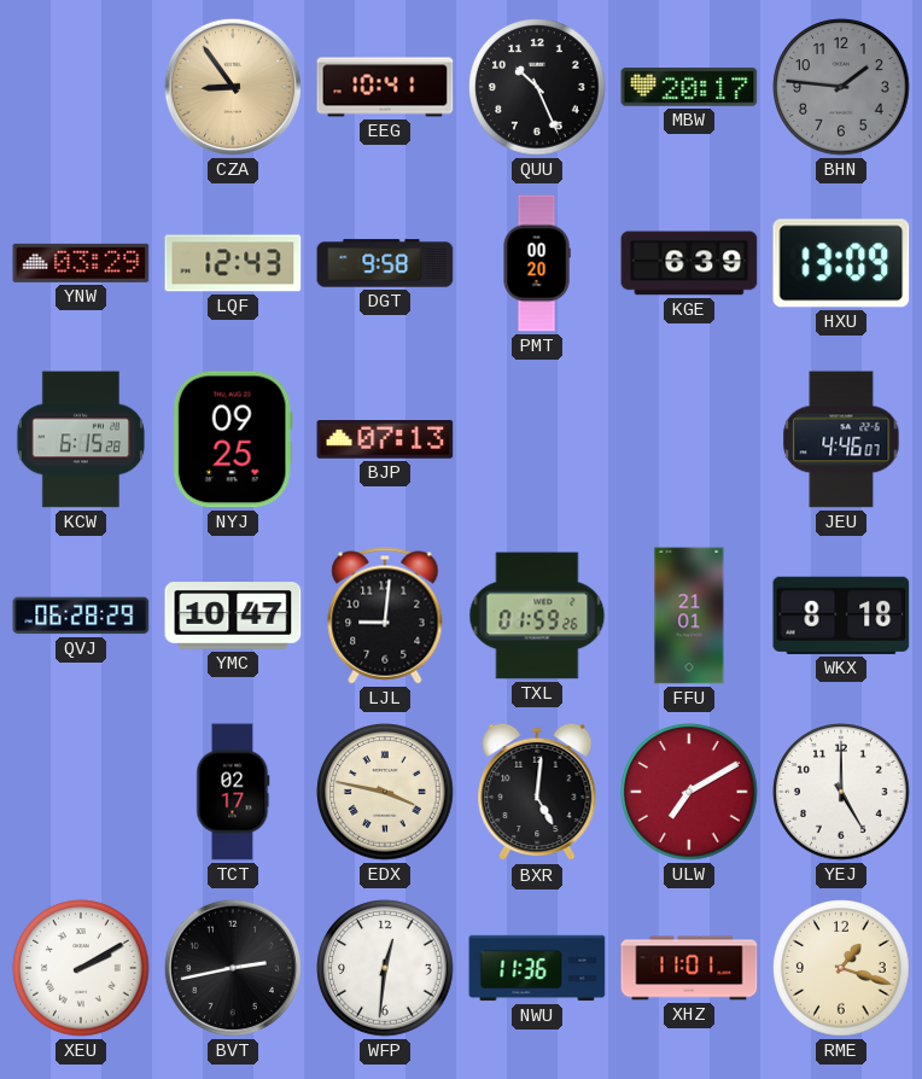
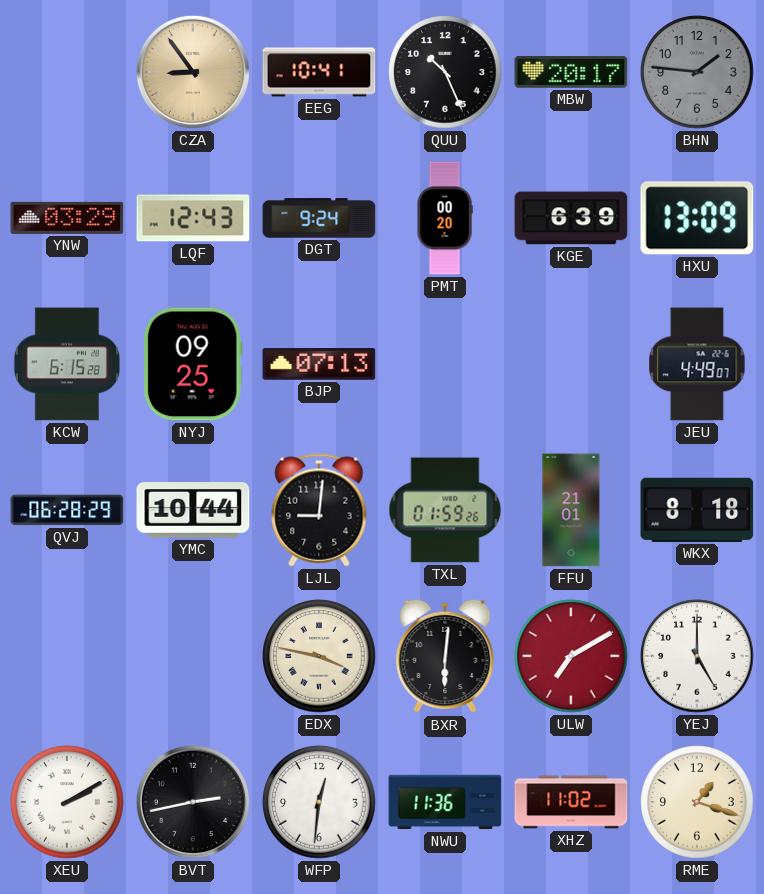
DGT: 9:58 -> 9:24
JEU: 4:46 -> 4:49
YMC: 10:47 -> 10:44
TCT: 02:17 -> none
BXR: 5:01 -> 6:01
XHZ: 11:01 -> 11:02
